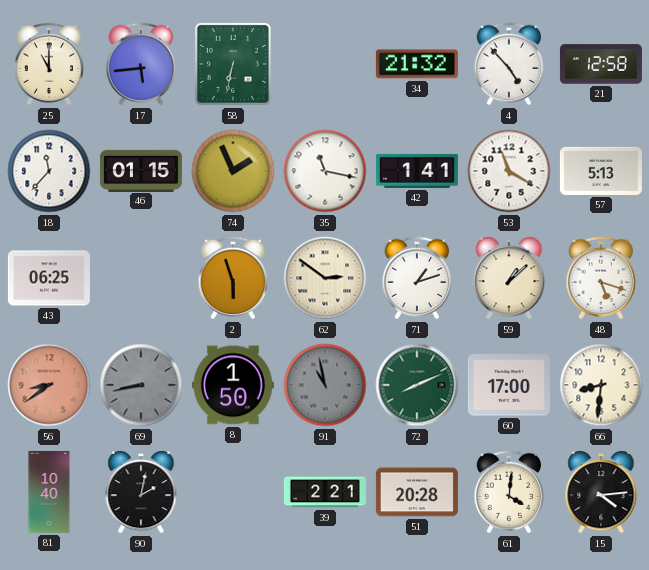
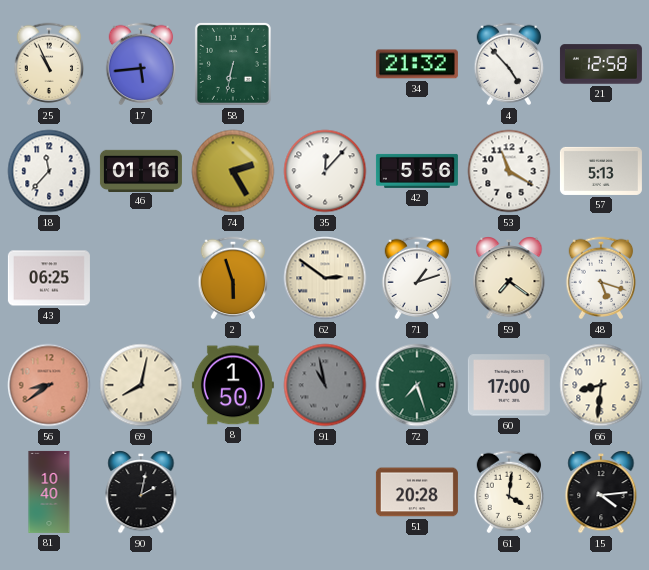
25: 11:00 -> 10:56
46: 01:15 -> 01:16
74: 1:56 -> 2:25
35: 11:17 -> 12:07
42: 1:41 -> 5:56
59: 1:08 -> 7:21
69: 8:43 -> 8:02
69 dial: grey -> cream
72: 8:11 -> 7:27
39: 2:21 -> none
